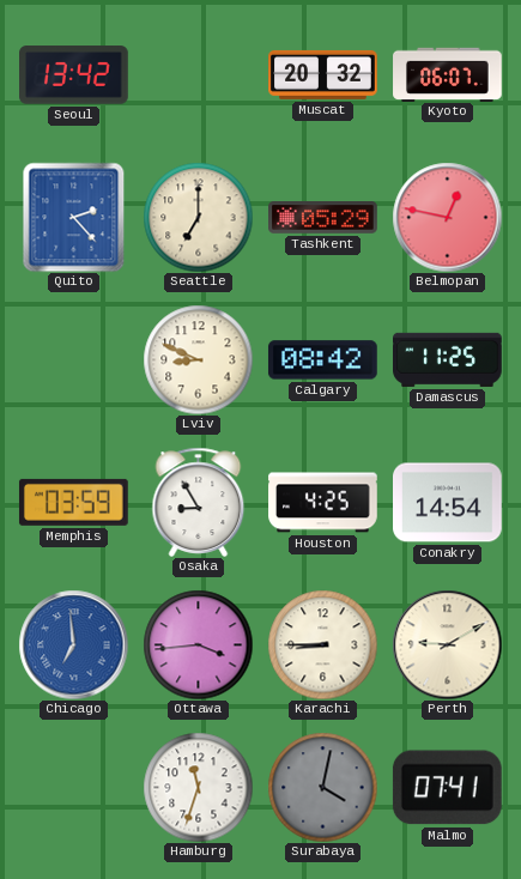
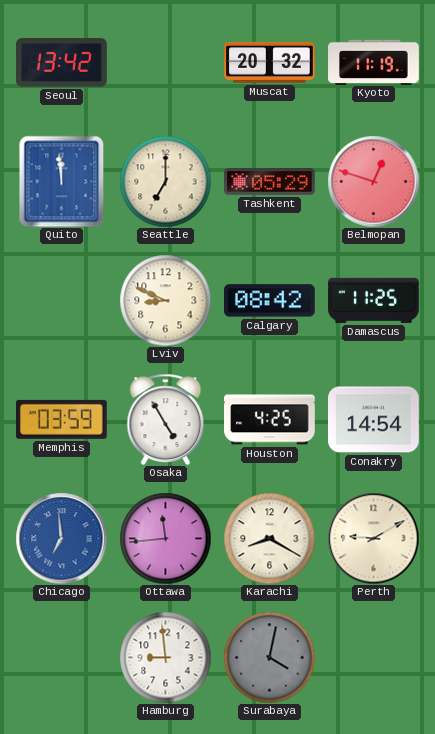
Kyoto: 06:07 -> 11:19
Quito: 2:23 -> 11:59
Belmopan: 12:47 -> 12:48
Osaka: 8:55 -> 4:55
Ottawa: 3:44 -> 11:44
Karachi: 8:45 -> 8:20
Hamburg: 11:33 -> 8:59
Malmo: 07:41 -> none
